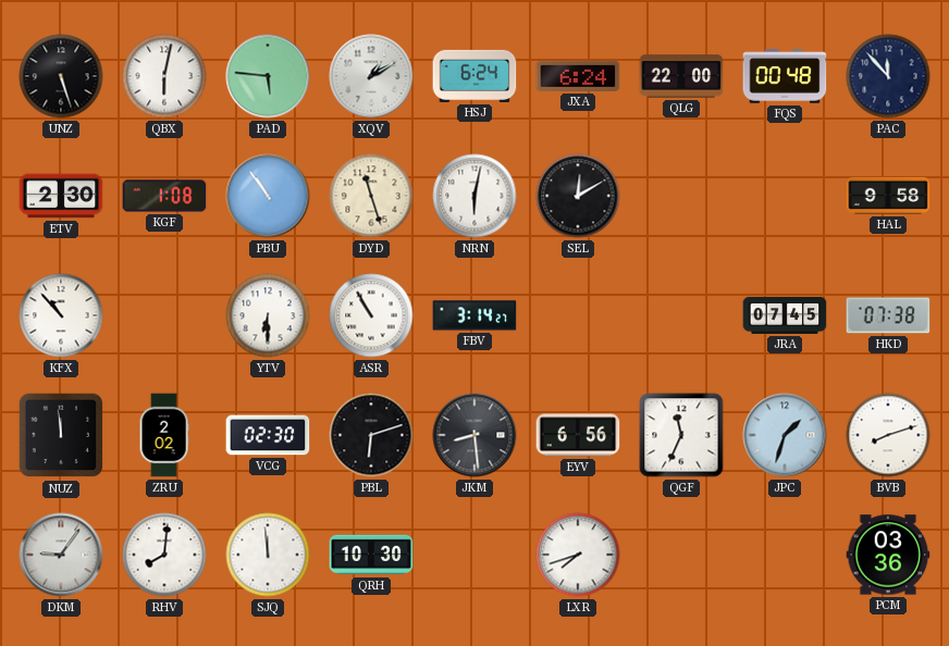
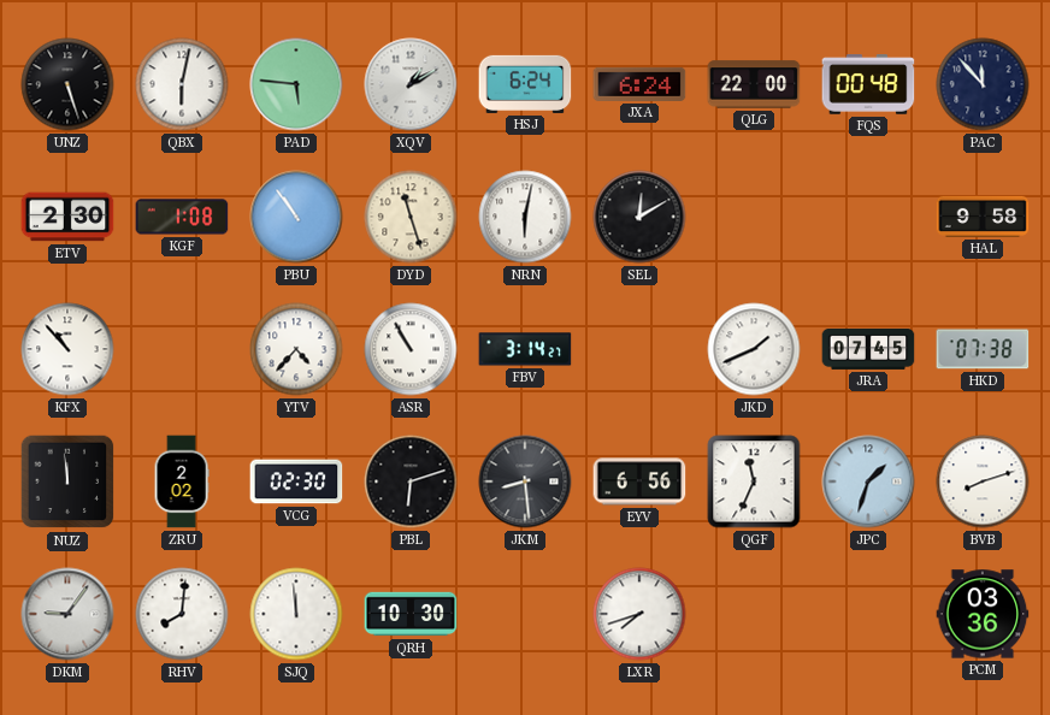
YTV: 6:30 -> 4:37
JKD: none -> 1:41
